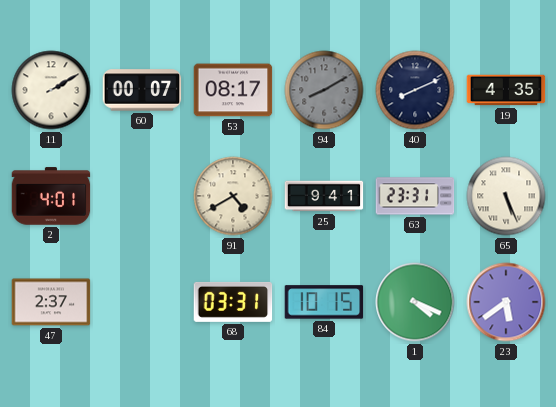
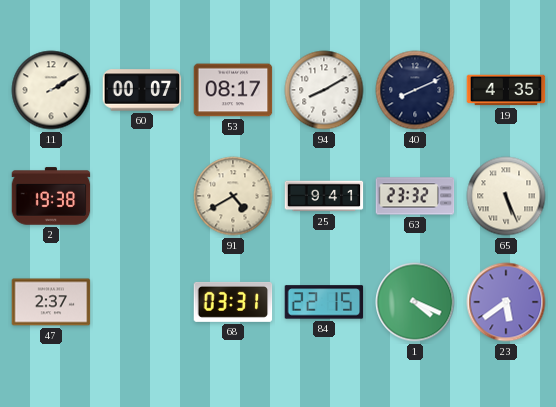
94 dial: grey -> white
2: 4:01 -> 19:38
63: 23:31 -> 23:32
84: 10:15 -> 22:15
